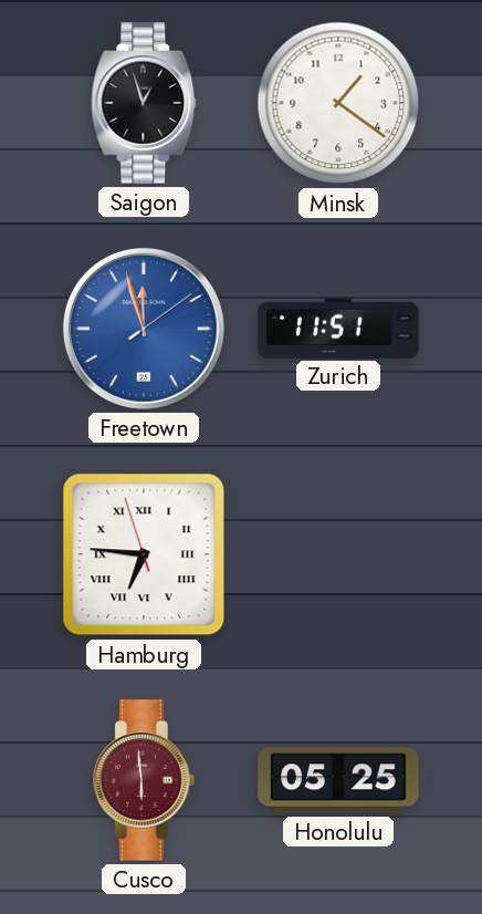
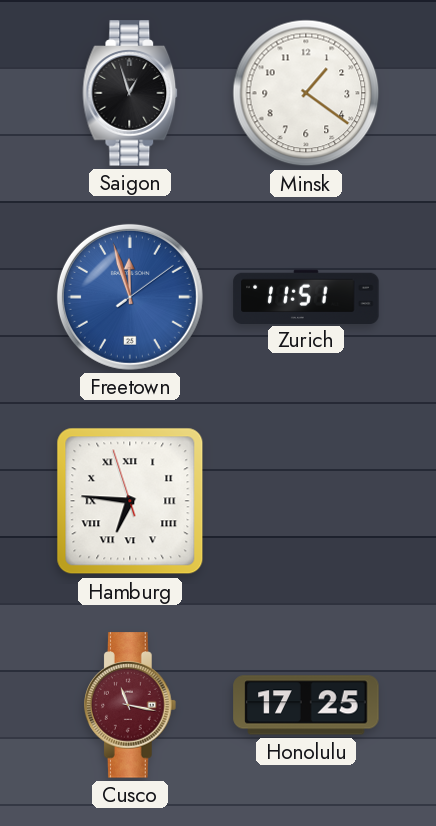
Cusco: 5:59 -> 11:17
Honolulu: 05:25 -> 17:25
